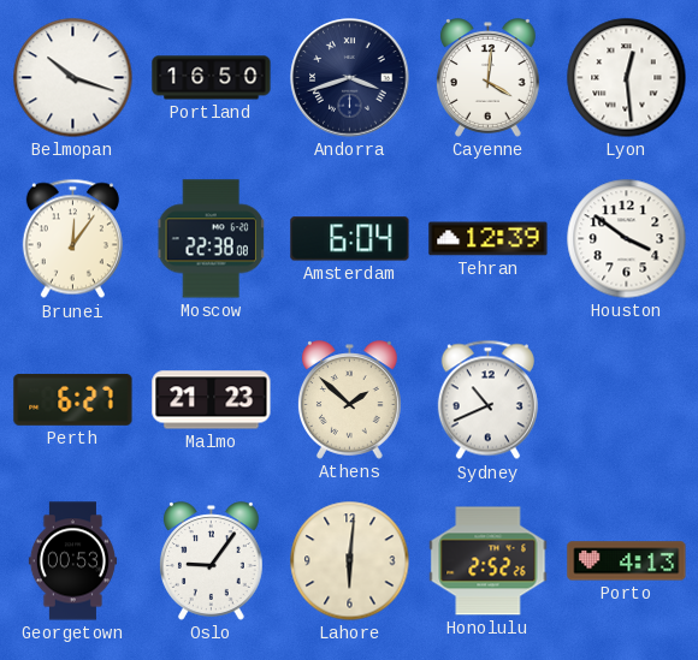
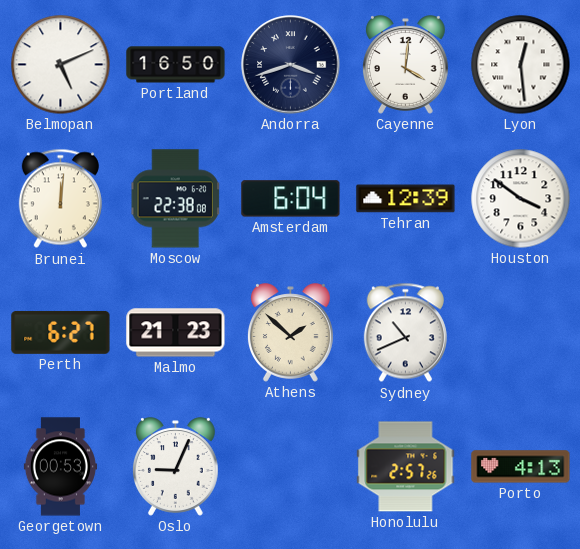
Belmopan: 10:18 -> 5:11
Brunei: 12:06 -> 12:01
Oslo: 9:06 -> 9:04
Lahore: 6:01 -> none
Honolulu: 2:52 -> 2:57
